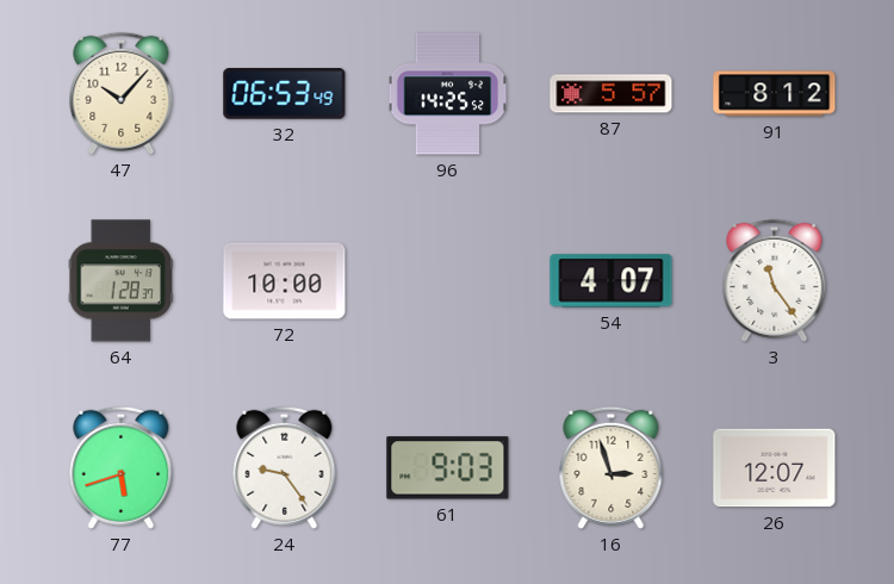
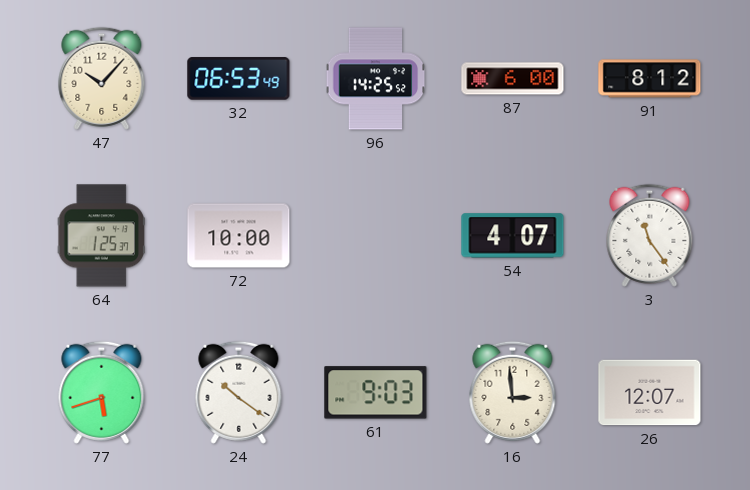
87: 5:57 -> 6:00
64: 1:28 -> 1:25
24: 9:24 -> 10:21
16: 2:57 -> 2:59
